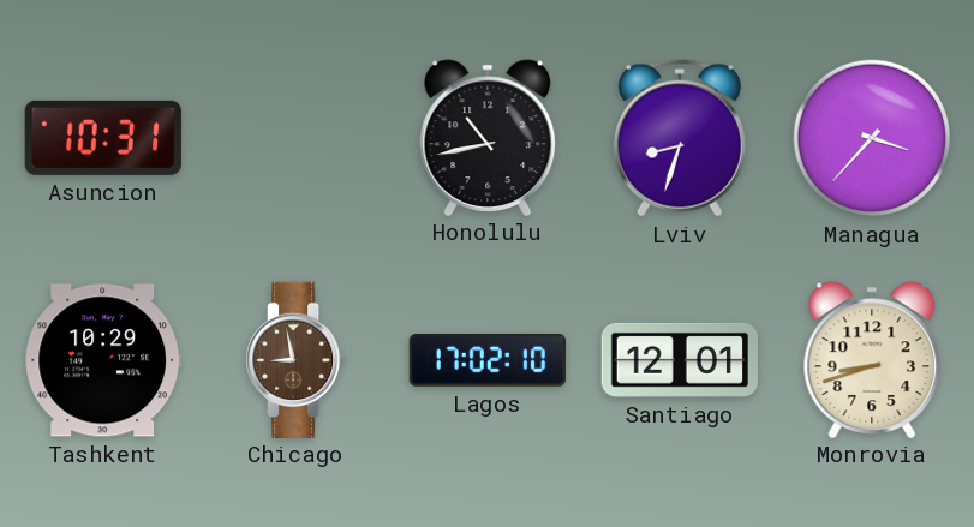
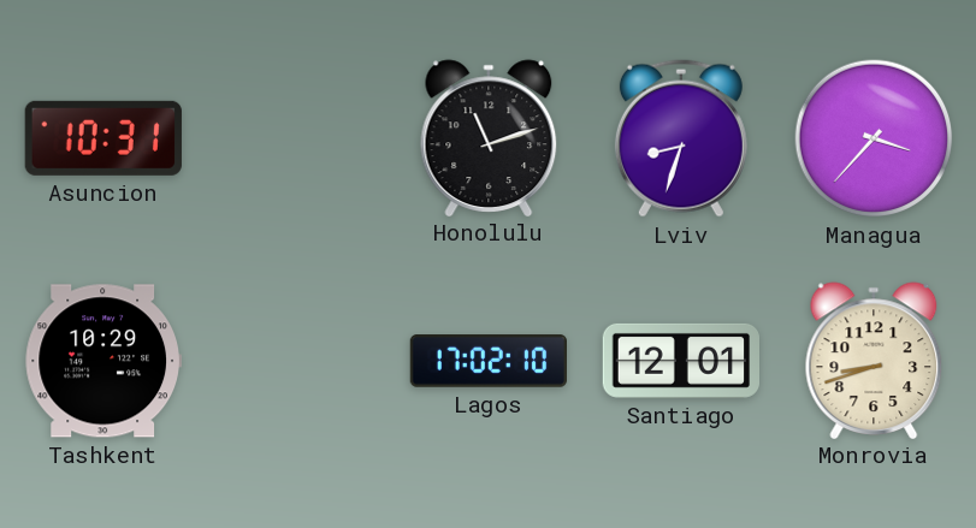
Honolulu: 10:43 -> 11:12
Chicago: 8:58 -> none
